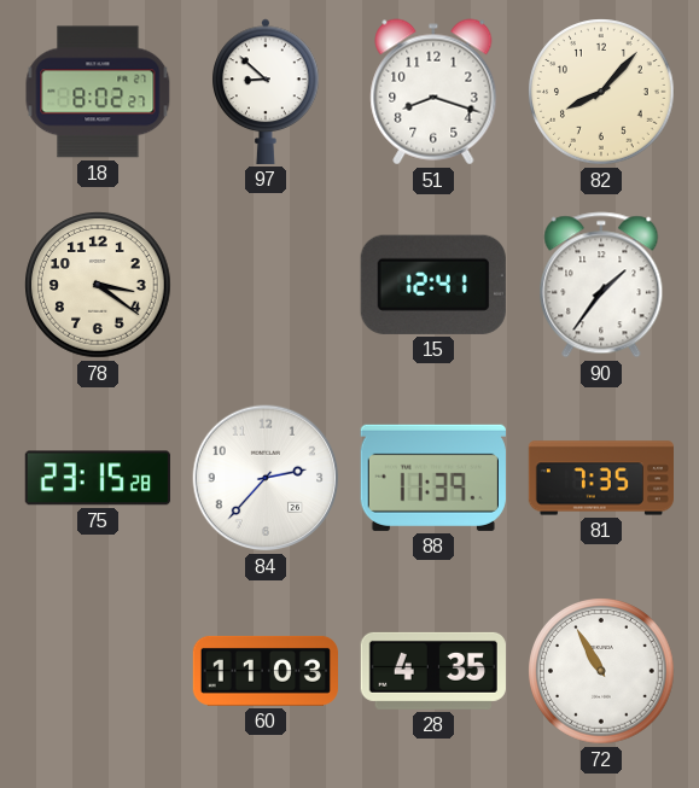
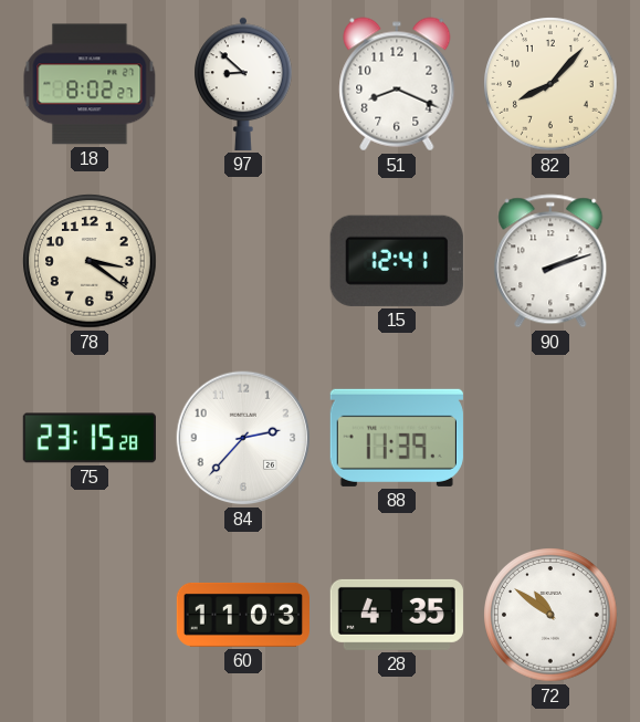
51: 8:18 -> 8:19
90: 1:36 -> 2:12
81: 7:35 -> none
72: 10:55 -> 10:51
